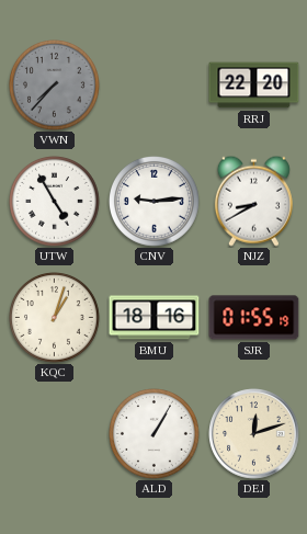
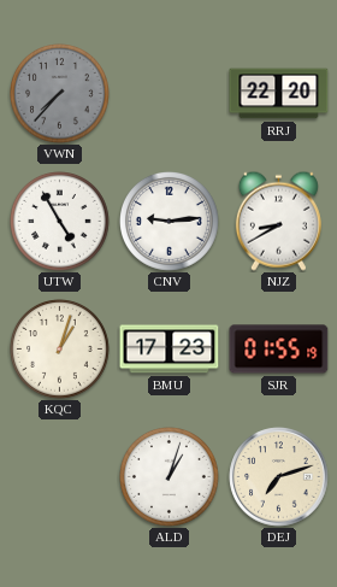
BMU: 18:16 -> 17:23
ALD: 1:05 -> 1:03
DEJ: 12:12 -> 7:12
